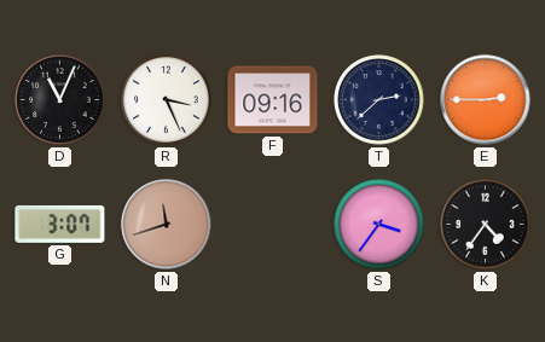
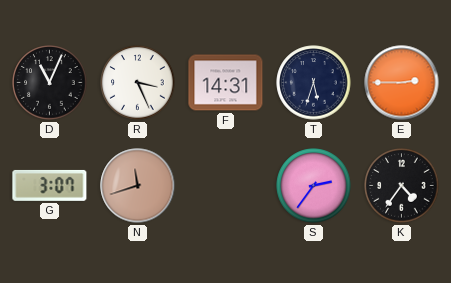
F: 09:16 -> 14:31
T: 2:38 -> 5:33
S: 3:36 -> 2:36
